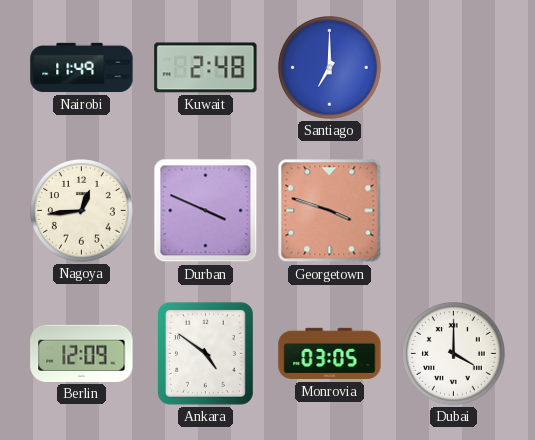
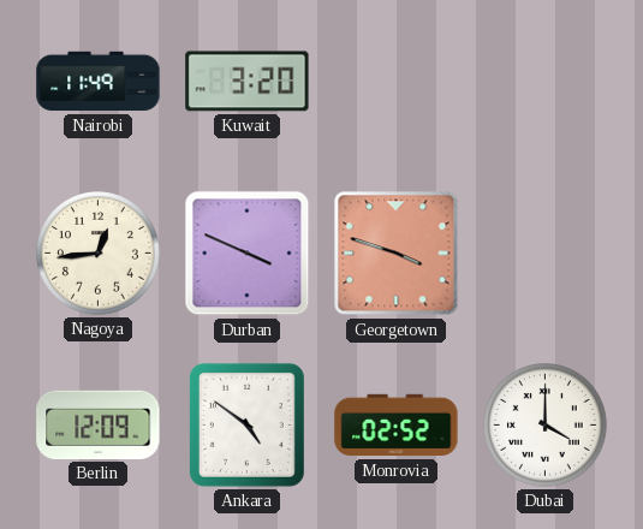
Kuwait: 2:48 -> 3:20
Santiago: 7:00 -> none
Monrovia: 03:05 -> 02:52
